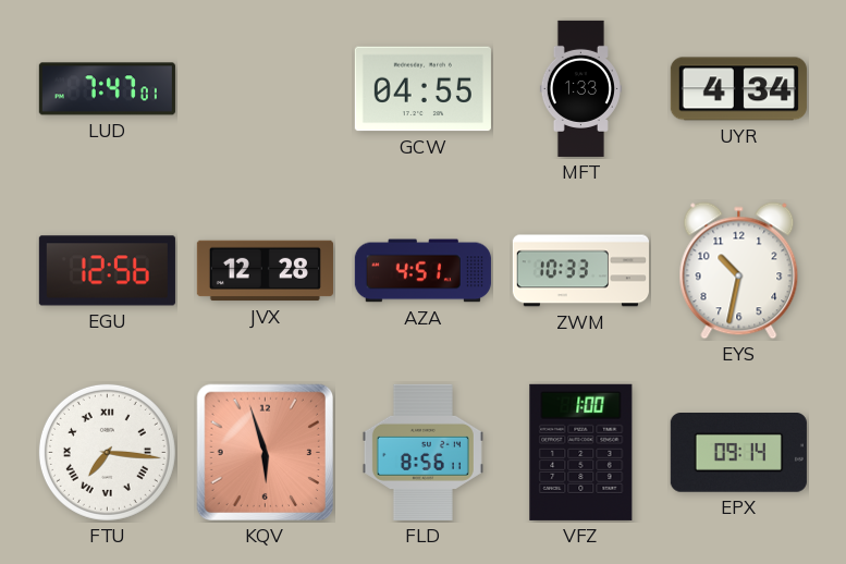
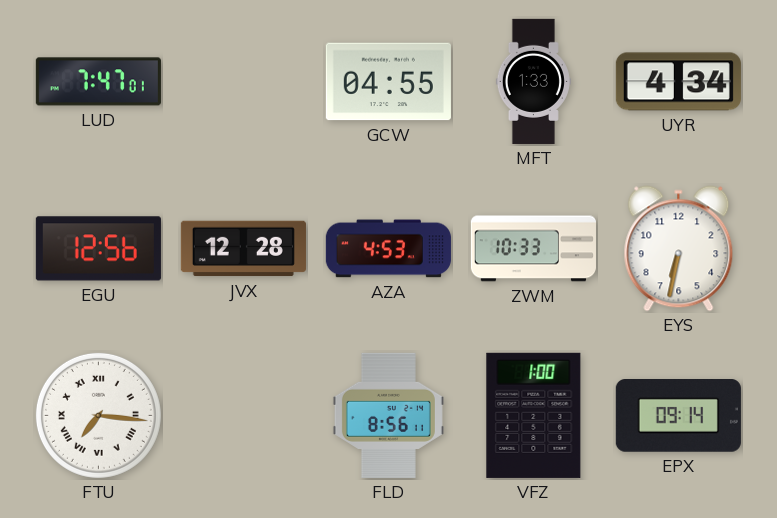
AZA: 4:51 -> 4:53
EYS: 10:32 -> 6:32
KQV: 5:57 -> none
